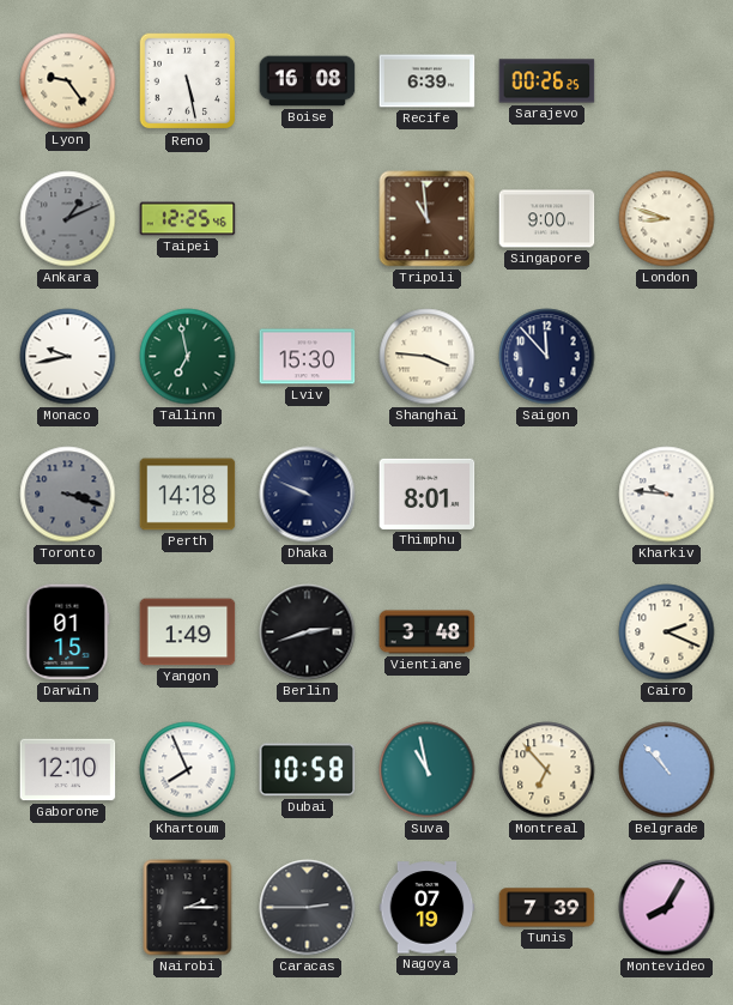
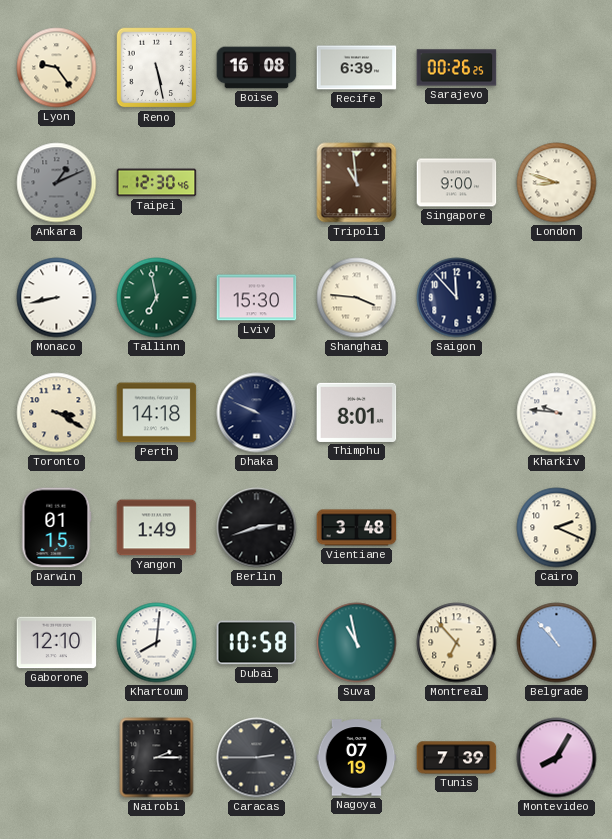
Taipei: 12:25 -> 12:30
Monaco: 9:43 -> 8:43
Toronto: 3:18 -> 3:20
Toronto dial: grey -> cream
Khartoum: 7:56 -> 8:01
